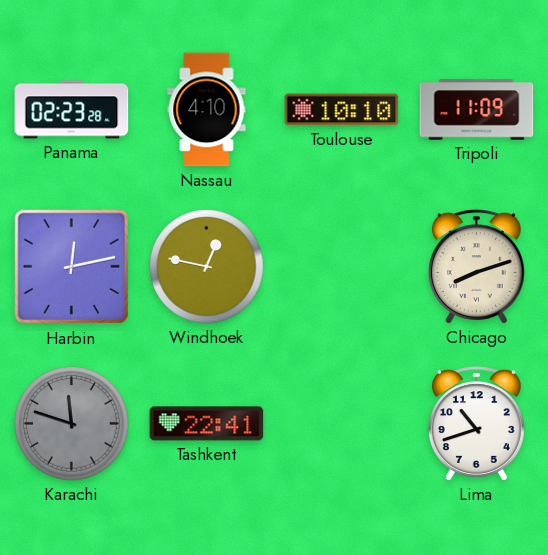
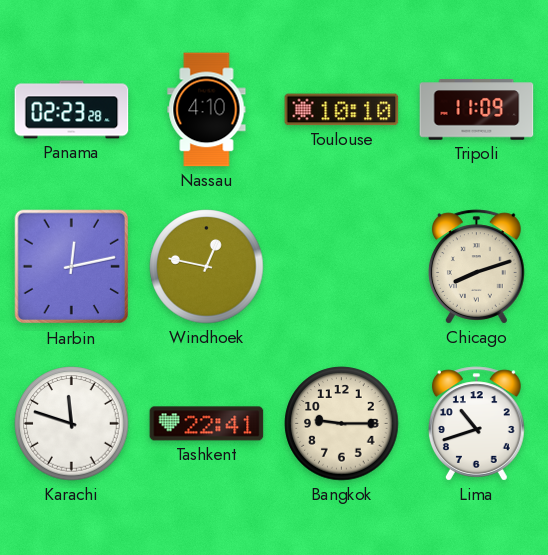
Karachi dial: grey -> white
Bangkok: none -> 9:15
